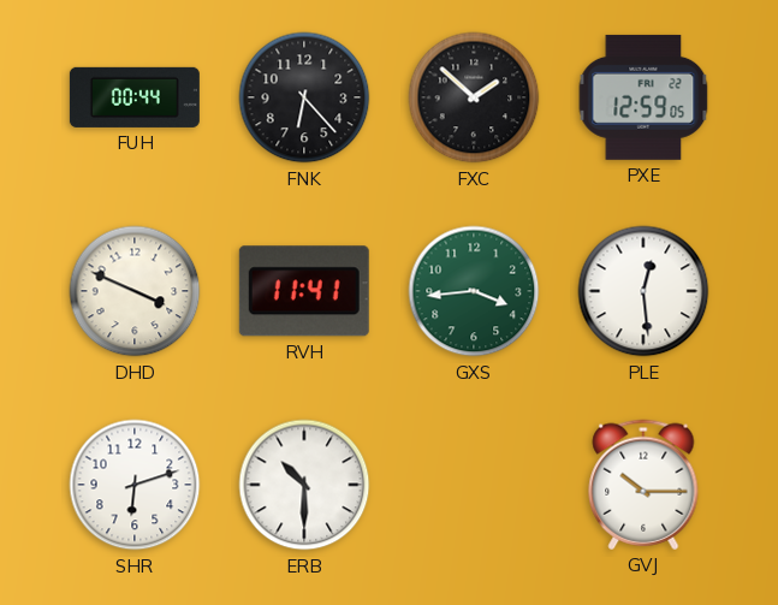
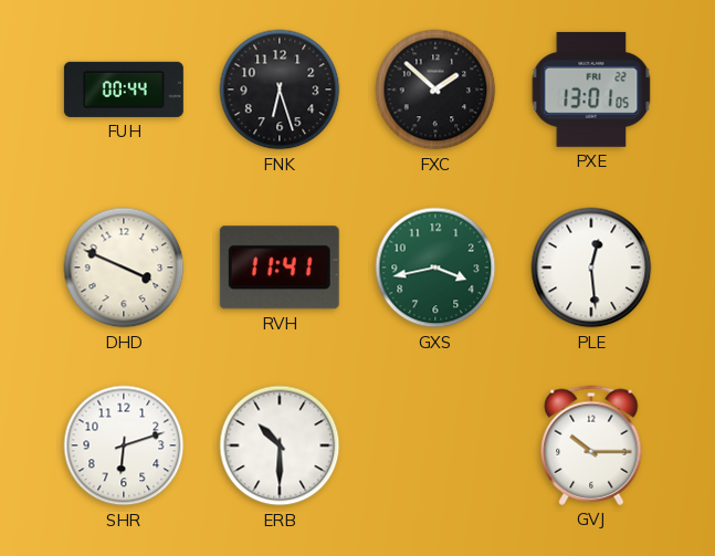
FNK: 6:23 -> 6:27
PXE: 12:59 -> 13:01
GXS: 3:44 -> 3:43
